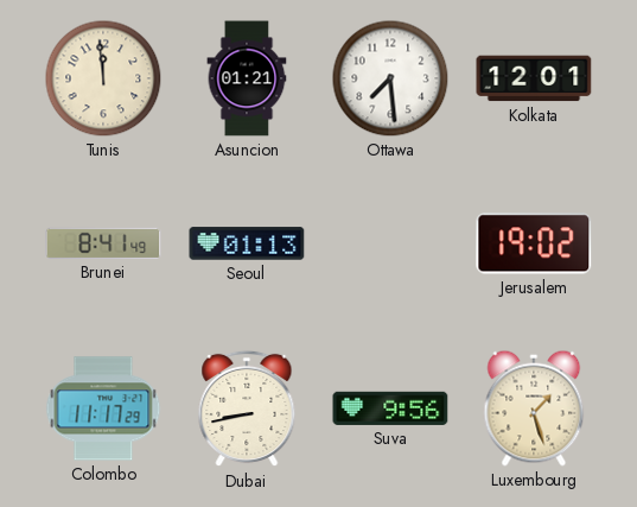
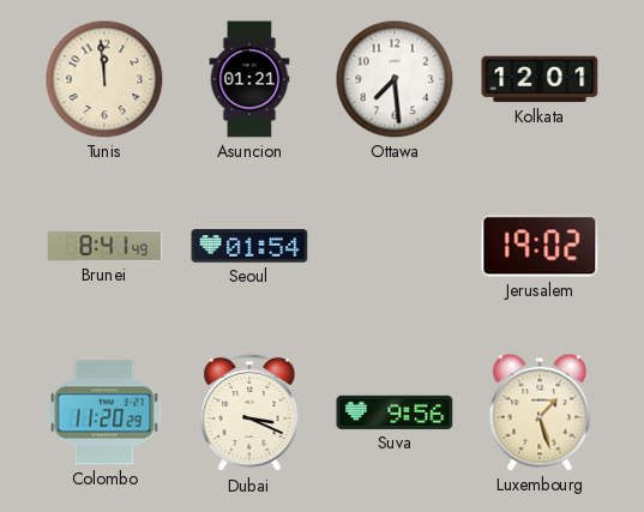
Seoul: 01:13 -> 01:54
Colombo: 11:17 -> 11:20
Dubai: 8:43 -> 3:19
